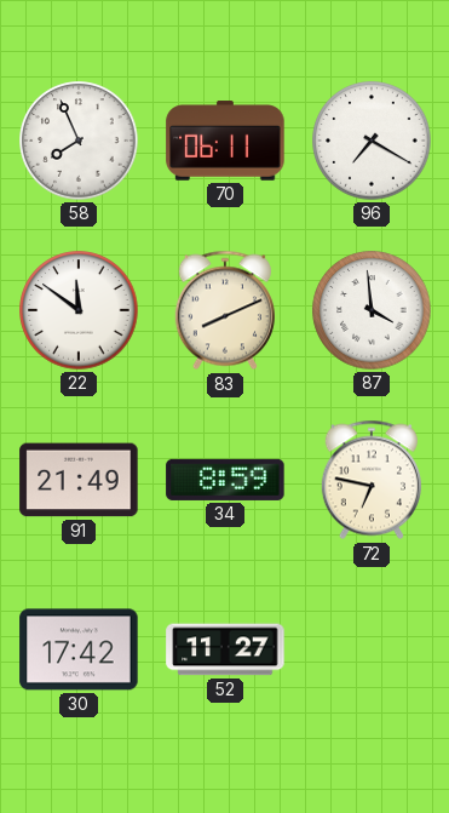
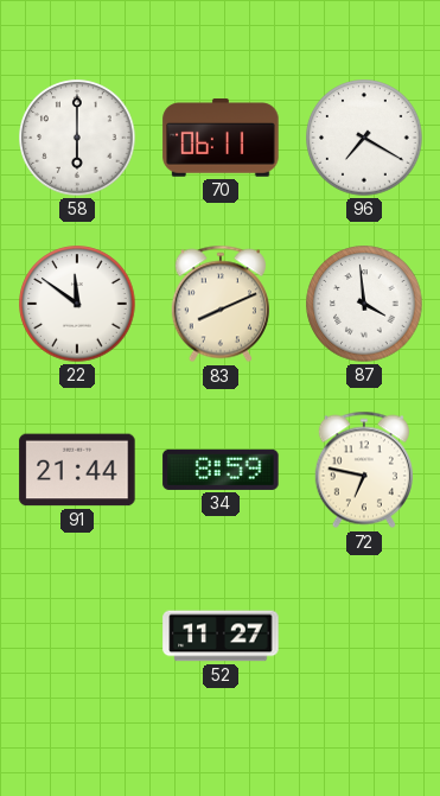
58: 7:56 -> 6:00
91: 21:49 -> 21:44
30: 17:42 -> none
